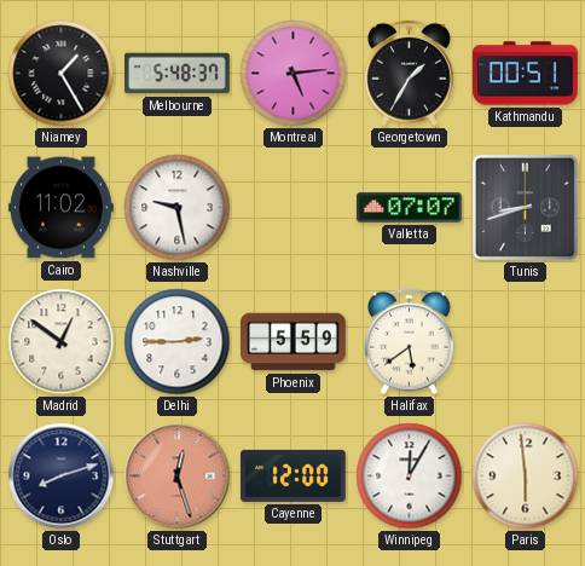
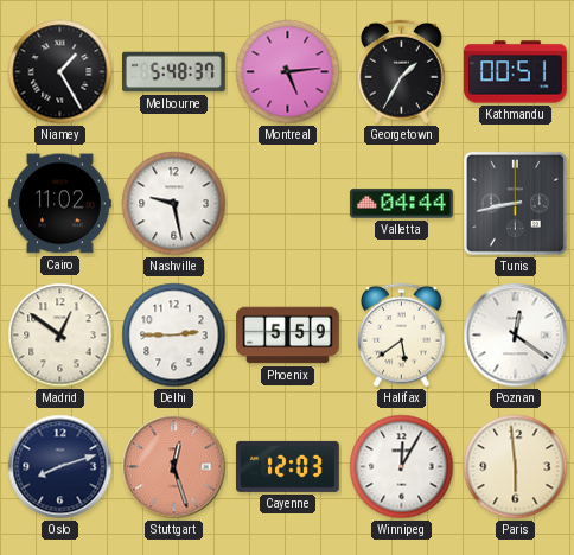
Valletta: 07:07 -> 04:44
Tunis: 8:42 -> 8:43
Poznan: none -> 12:21
Cayenne: 12:00 -> 12:03
